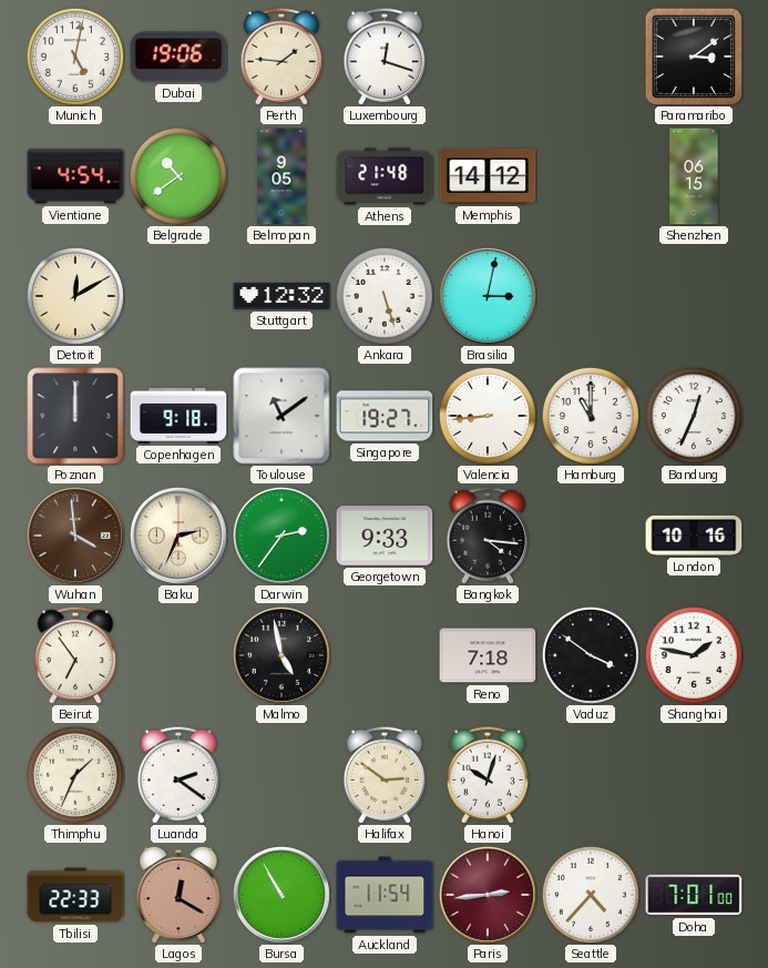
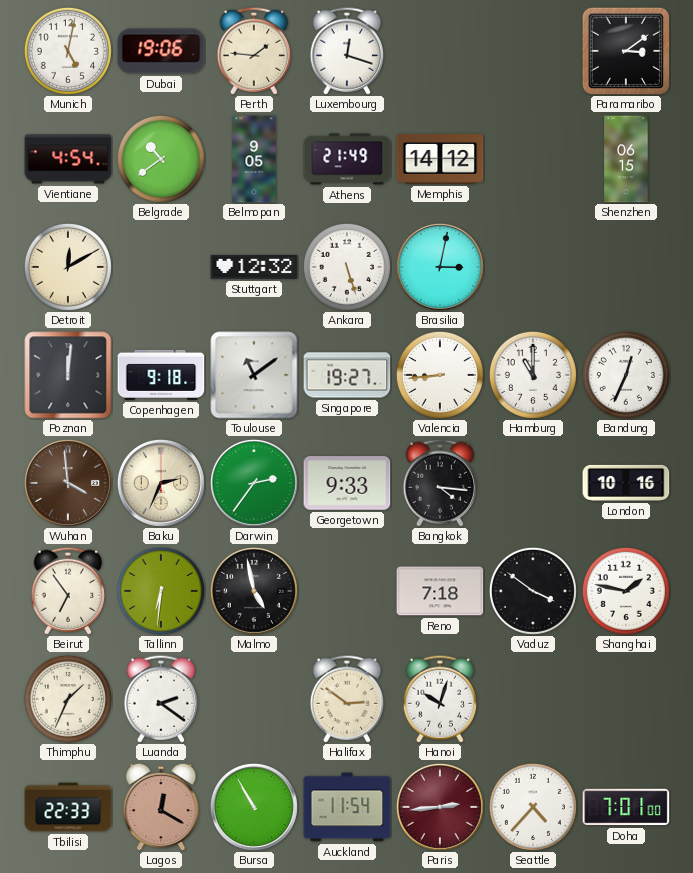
Athens: 21:48 -> 21:49
Poznan: 12:00 -> 12:01
Tallinn: none -> 6:31
